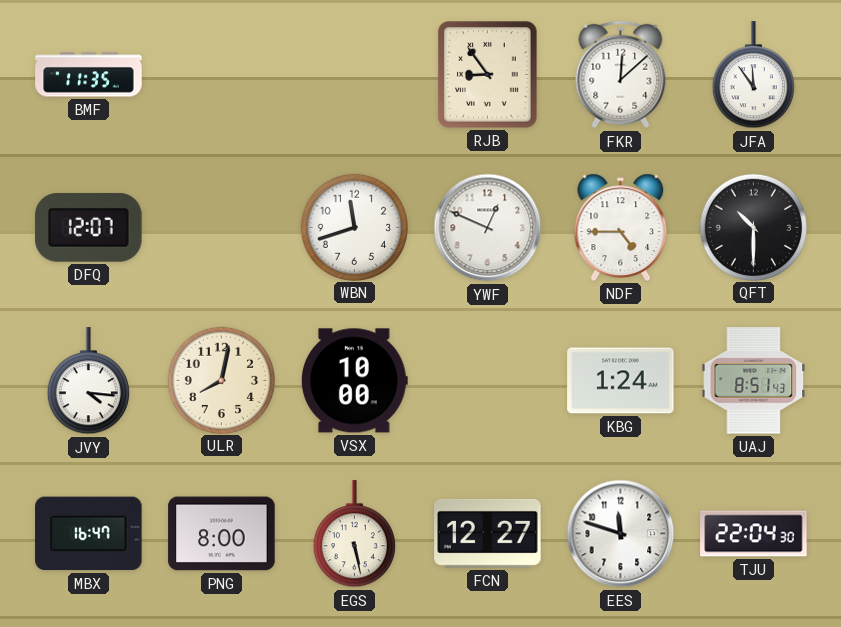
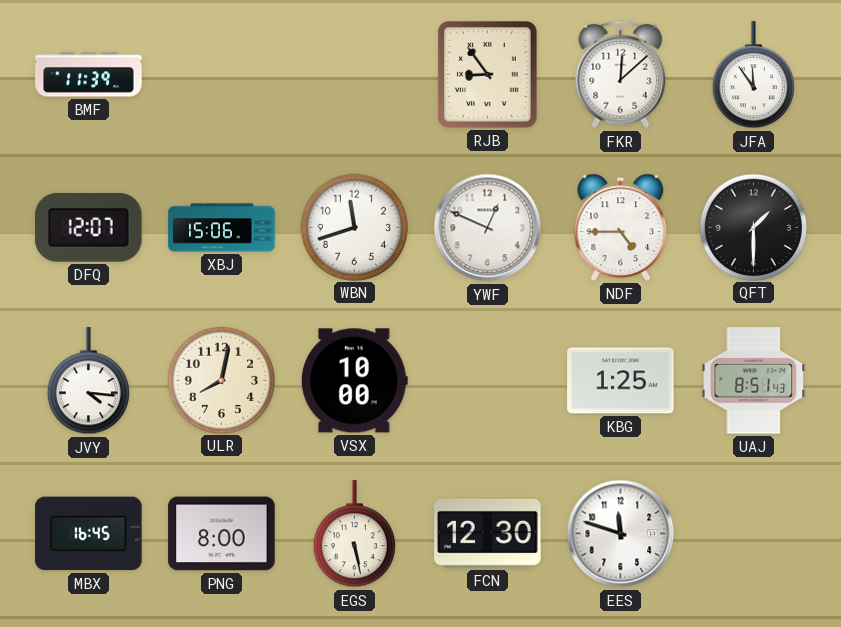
BMF: 11:35 -> 11:39
XBJ: none -> 15:06
QFT: 10:30 -> 1:30
KBG: 1:24 -> 1:25
MBX: 16:47 -> 16:45
FCN: 12:27 -> 12:30
TJU: 22:04 -> none
